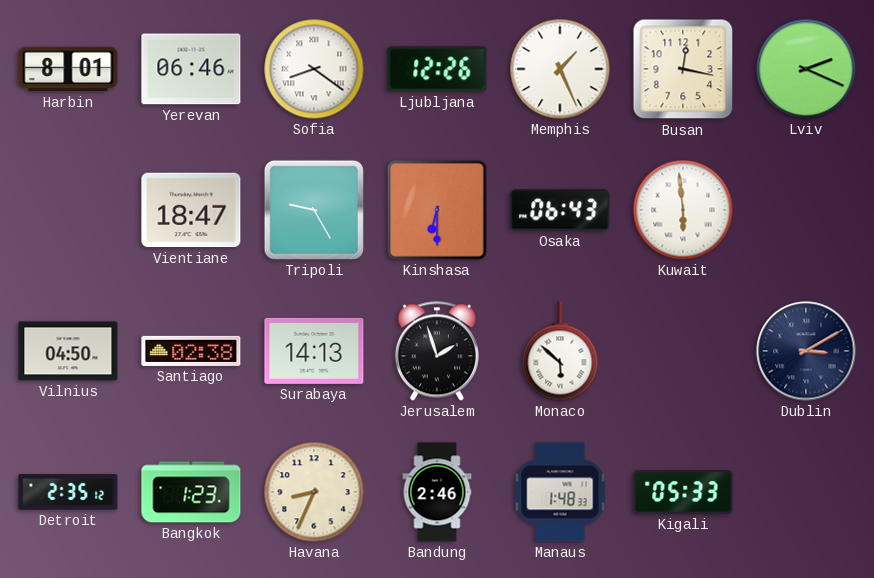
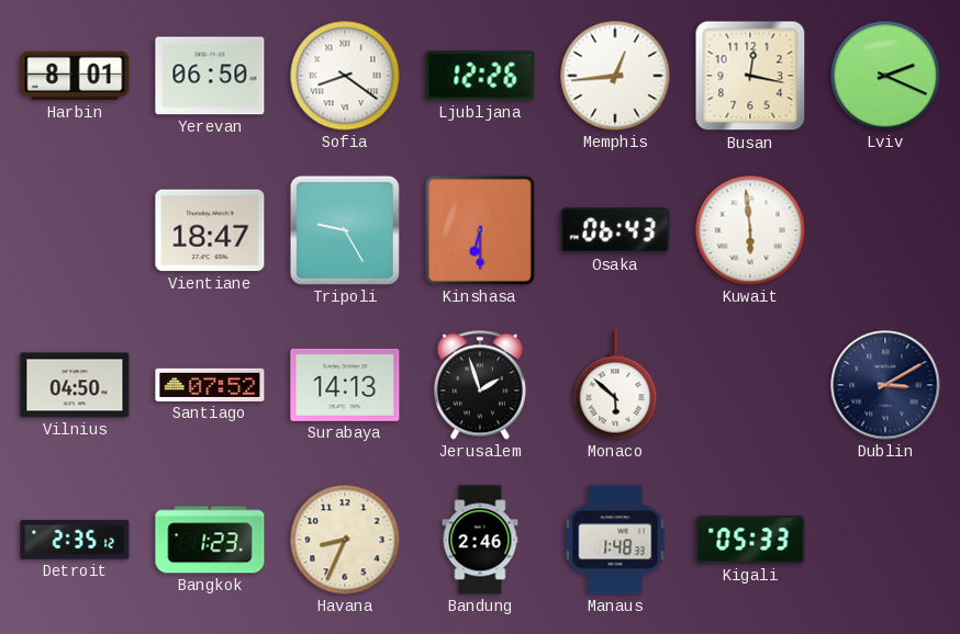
Yerevan: 06:46 -> 06:50
Memphis: 1:26 -> 12:44
Santiago: 02:38 -> 07:52
